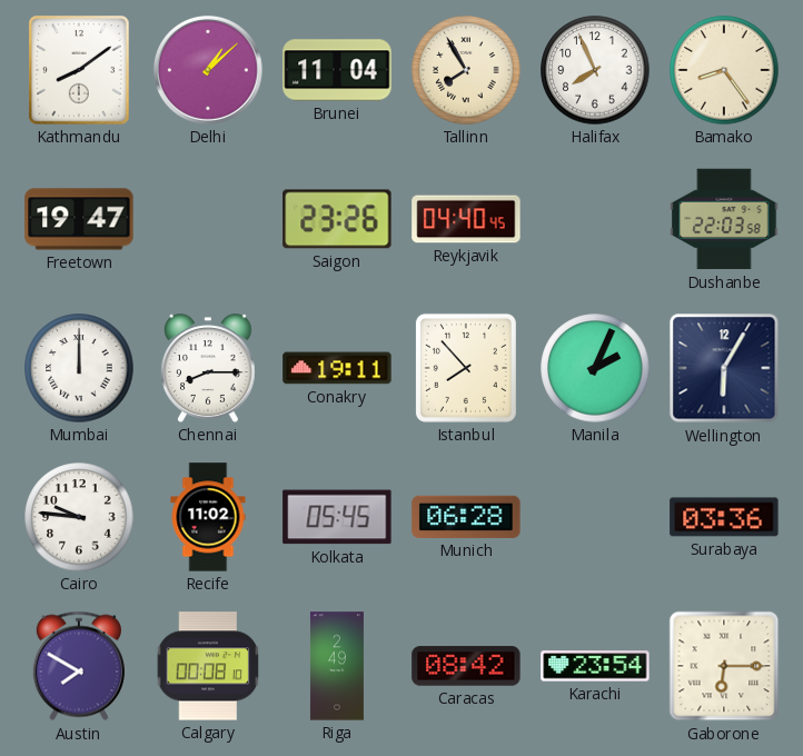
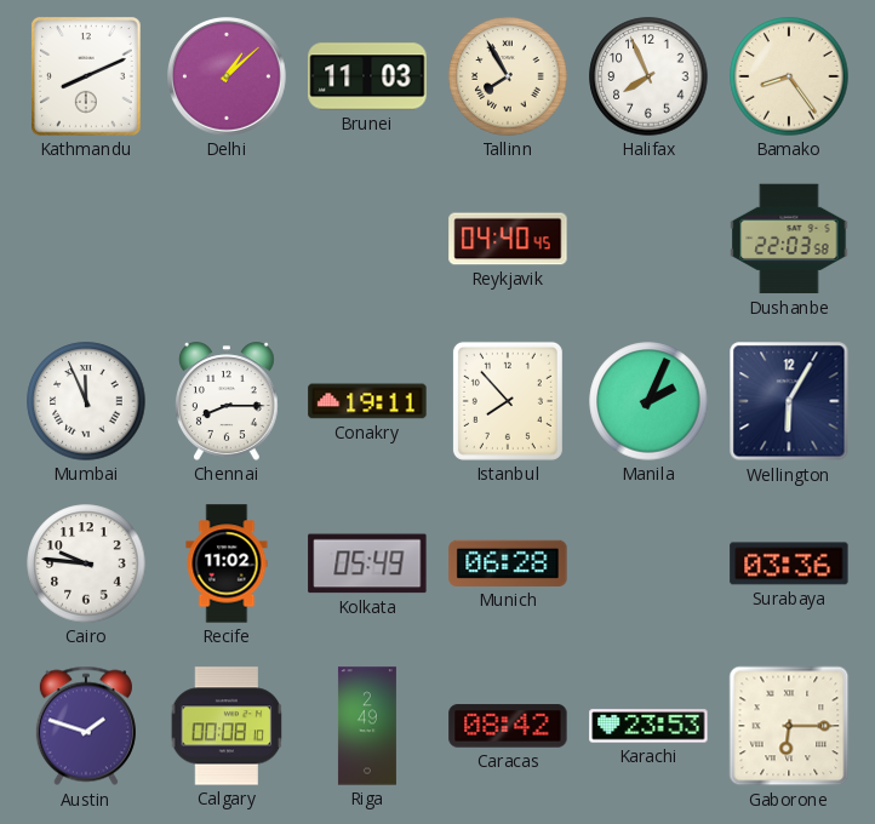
Kathmandu: 8:09 -> 8:11
Brunei: 11:04 -> 11:03
Freetown: 19:47 -> none
Saigon: 23:26 -> none
Mumbai: 12:00 -> 11:56
Kolkata: 05:45 -> 05:49
Austin: 7:50 -> 1:48
Karachi: 23:54 -> 23:53
